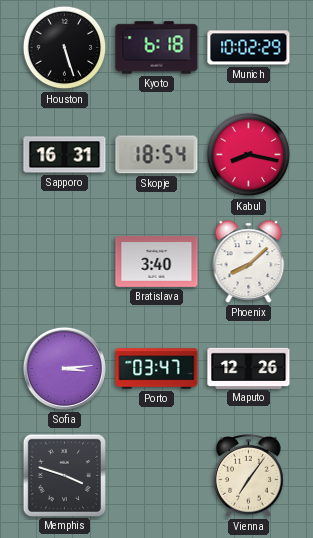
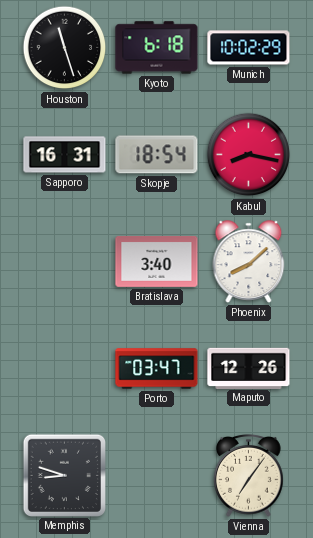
Houston: 5:27 -> 11:27
Sofia: 3:14 -> none
Memphis: 3:48 -> 8:48
